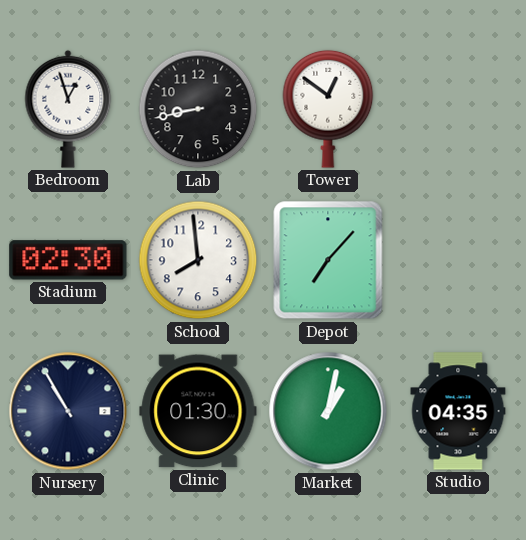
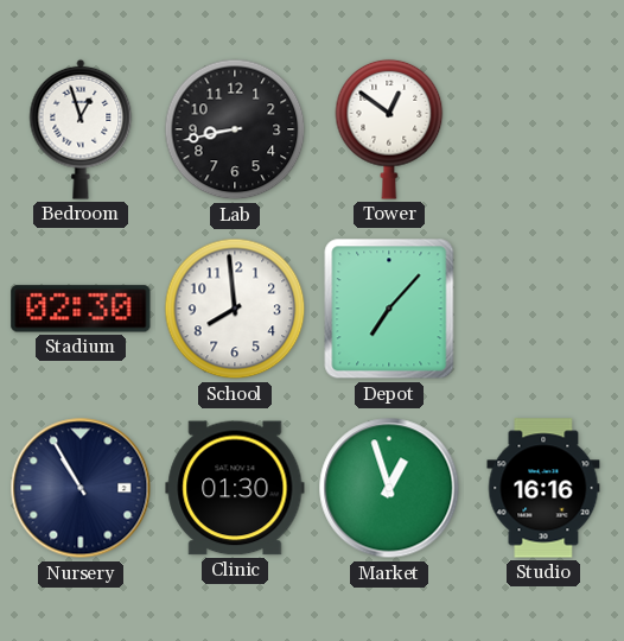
Market: 1:02 -> 12:57
Studio: 04:35 -> 16:16
